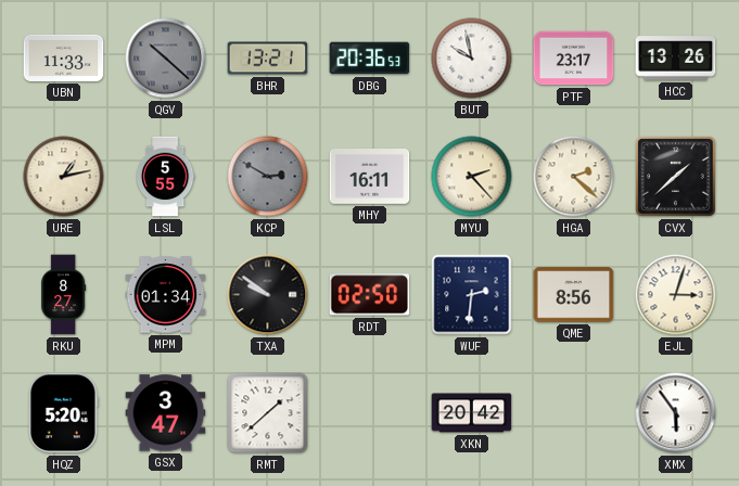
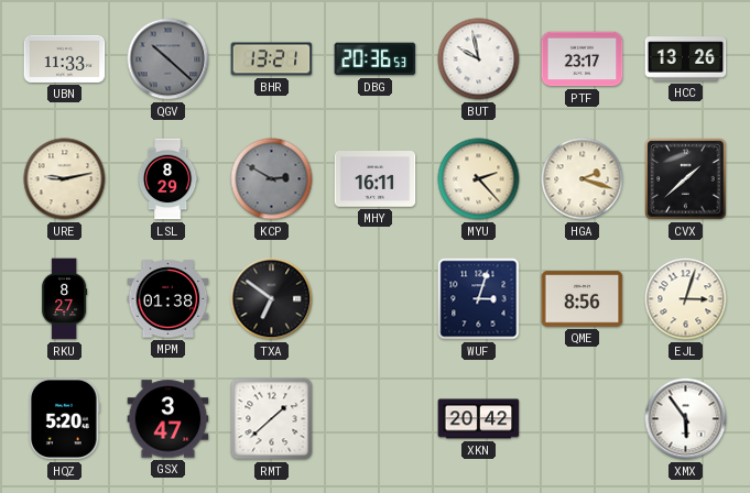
URE: 1:13 -> 9:13
LSL: 5:55 -> 8:29
HGA: 2:22 -> 2:18
MPM: 01:34 -> 01:38
TXA: 9:51 -> 6:51
RDT: 02:50 -> none
WUF: 2:31 -> 3:03
